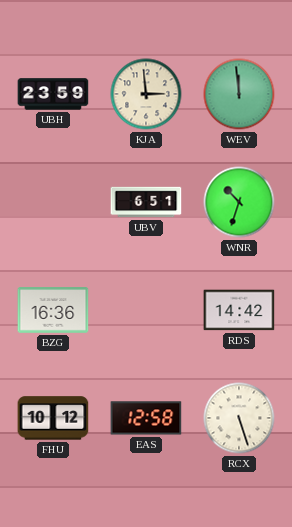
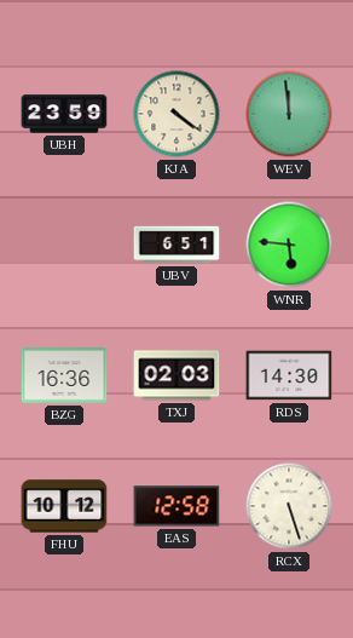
KJA: 2:59 -> 4:21
WNR: 10:33 -> 5:46
TXJ: none -> 02:03
RDS: 14:42 -> 14:30
